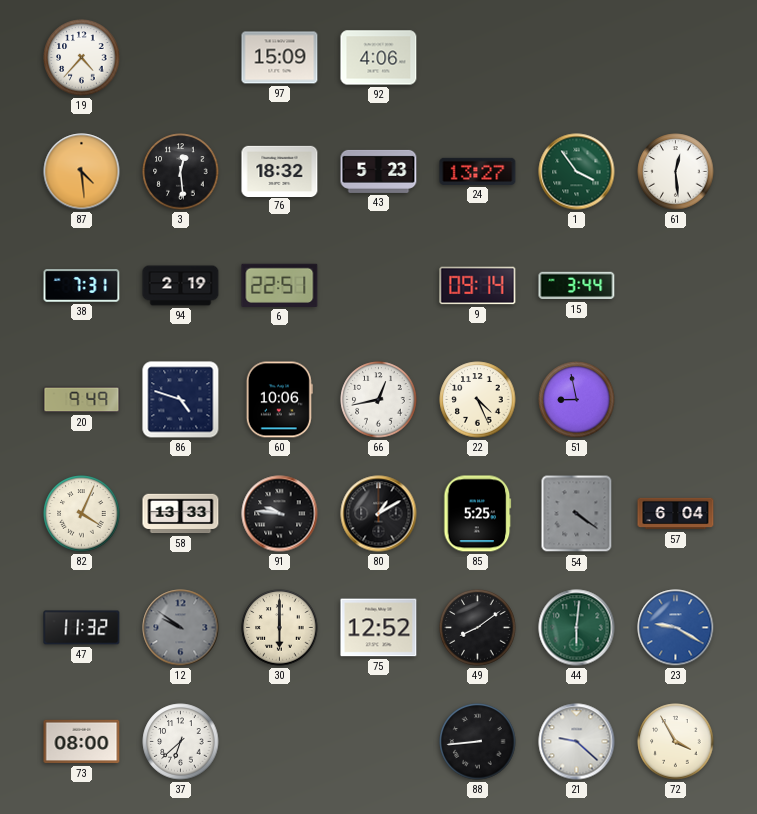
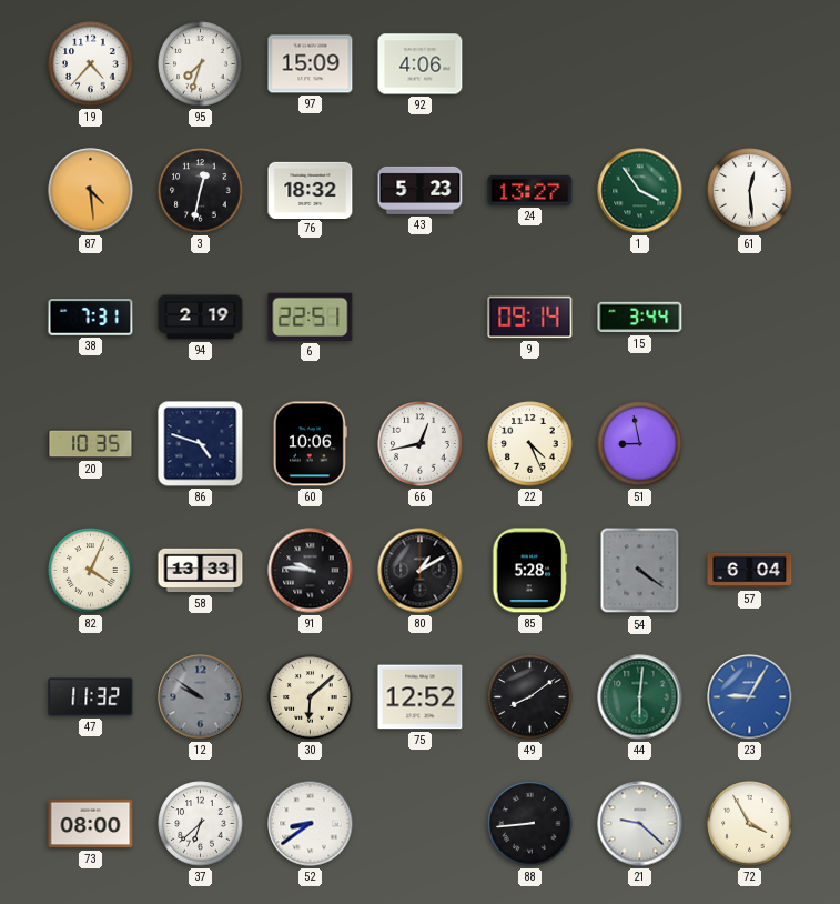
95: none -> 7:33
3: 12:29 -> 12:32
20: 9:49 -> 10:35
85: 5:25 -> 5:28
30: 6:00 -> 6:08
23: 9:20 -> 9:05
52: none -> 8:39
